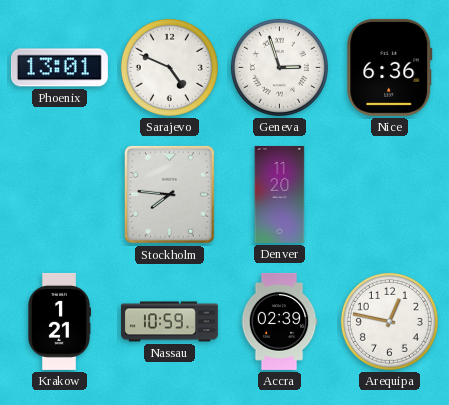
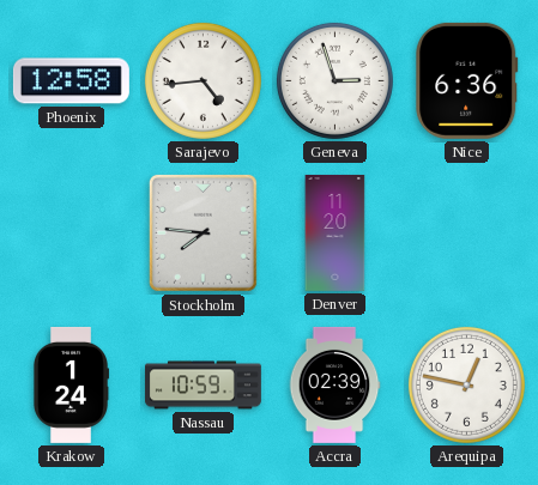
Phoenix: 13:01 -> 12:58
Sarajevo: 4:49 -> 4:44
Krakow: 1:21 -> 1:24
